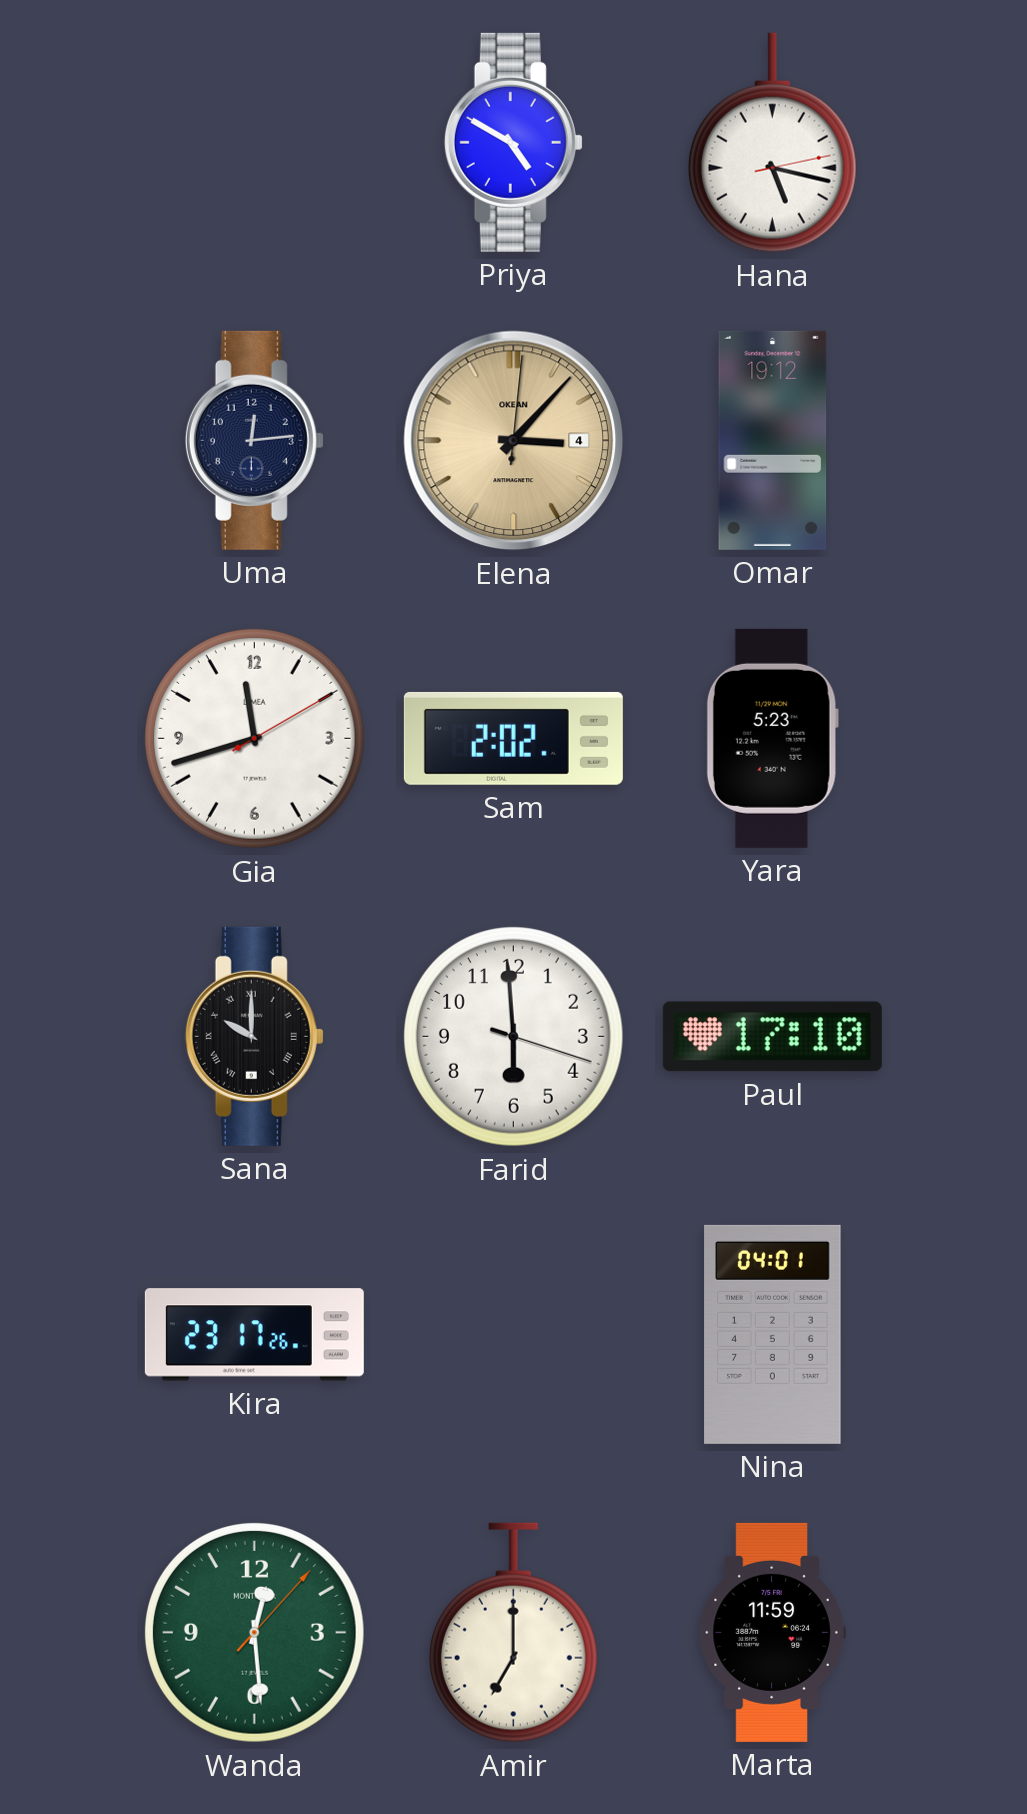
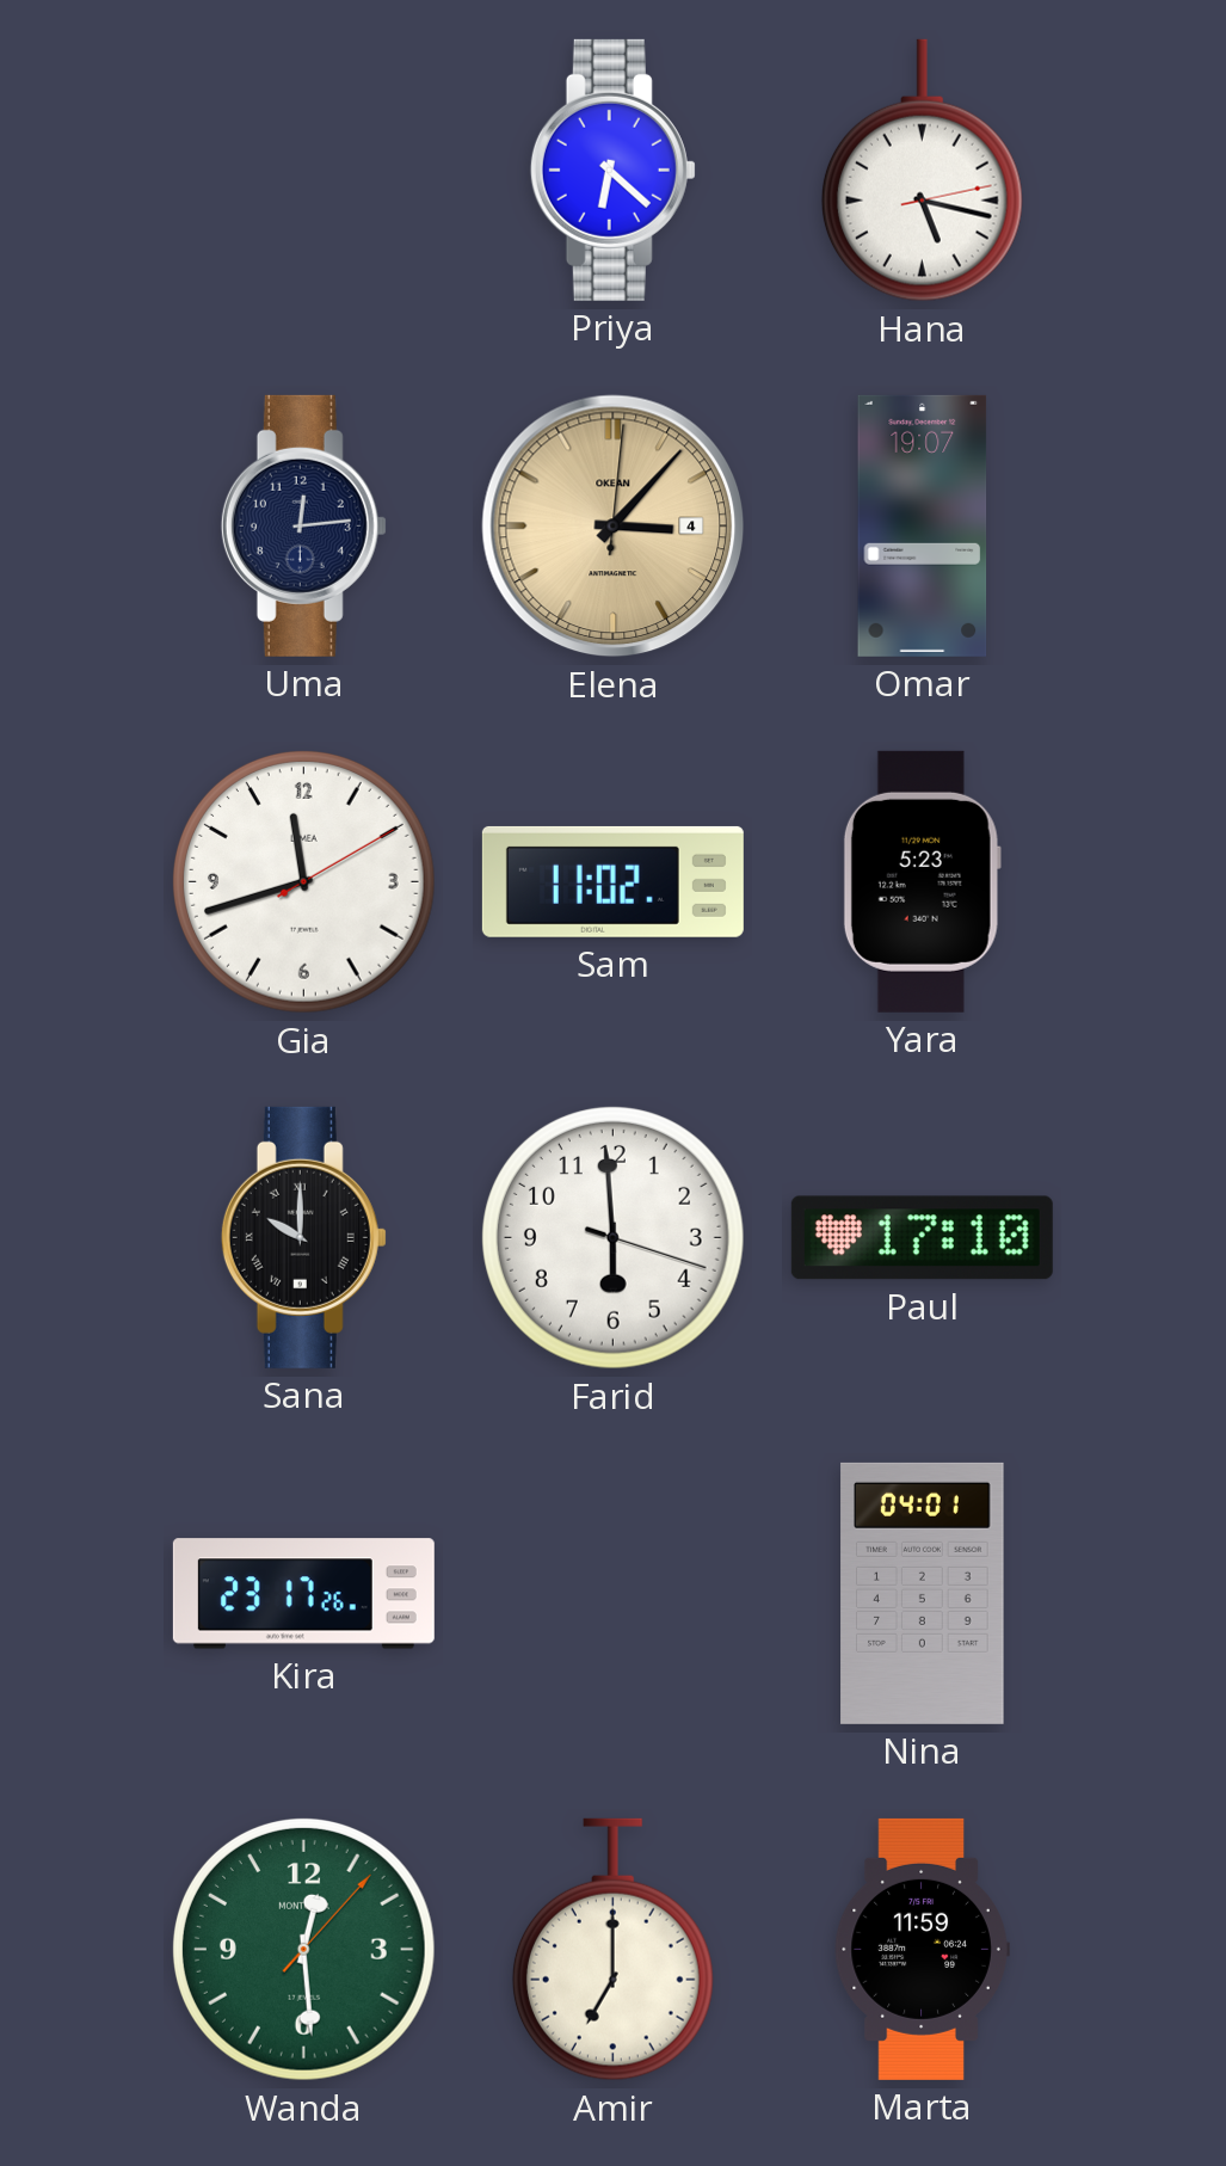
Priya: 4:50 -> 6:22
Omar: 19:12 -> 19:07
Sam: 2:02 -> 11:02
